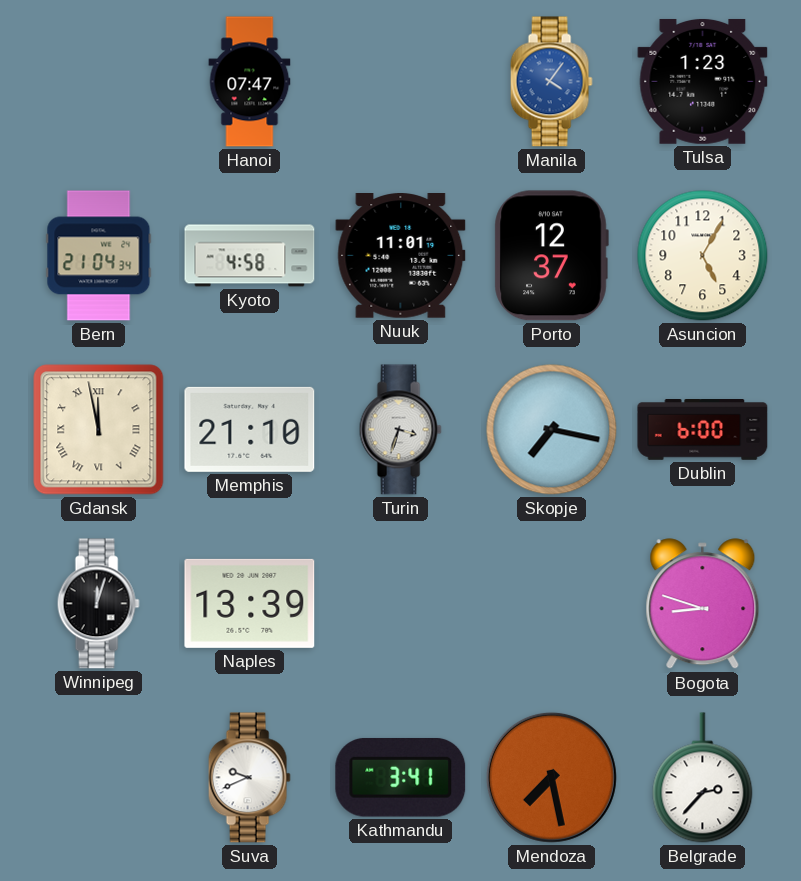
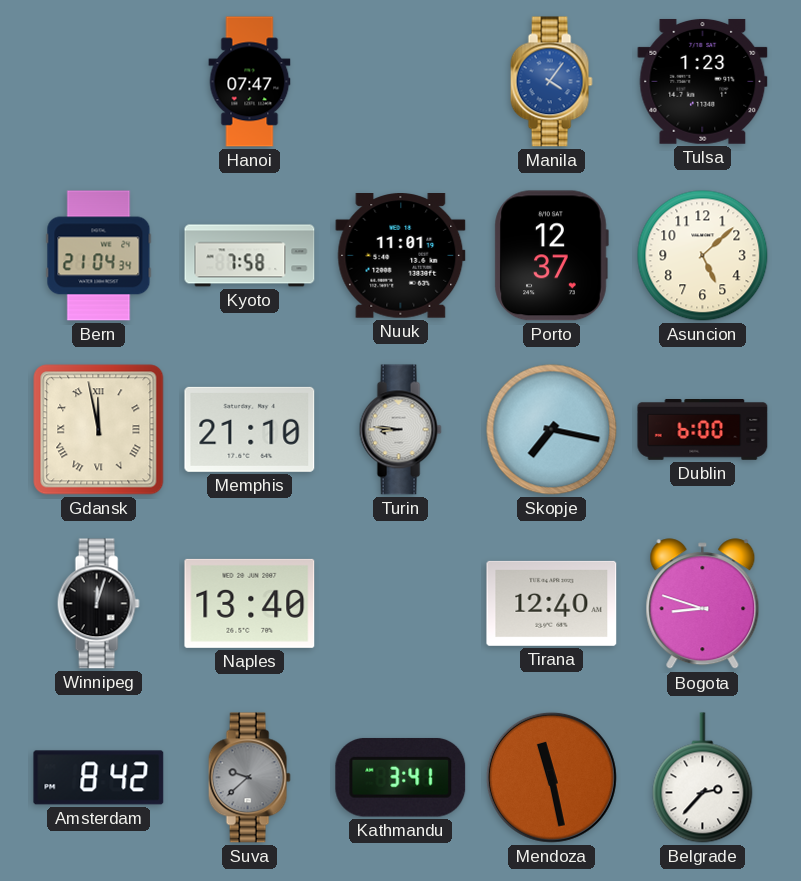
Kyoto: 4:58 -> 7:58
Asuncion: 5:05 -> 5:08
Turin: 3:33 -> 8:46
Naples: 13:39 -> 13:40
Tirana: none -> 12:40
Amsterdam: none -> 8:42
Suva: 9:41 -> 9:38
Suva dial: white -> grey
Mendoza: 7:28 -> 11:28
